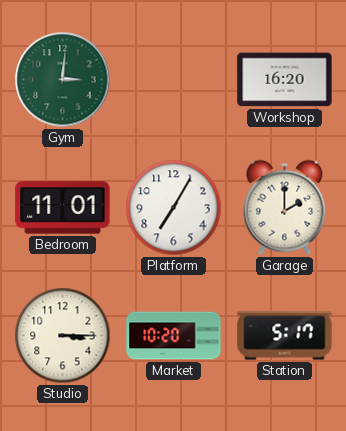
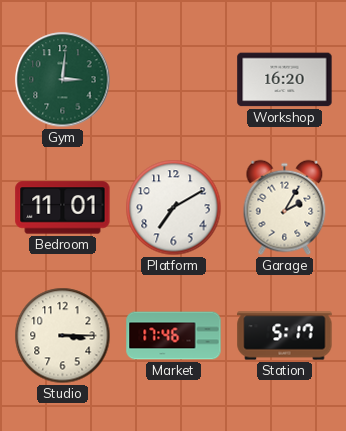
Platform: 7:05 -> 7:10
Garage: 2:00 -> 2:05
Market: 10:20 -> 17:46
